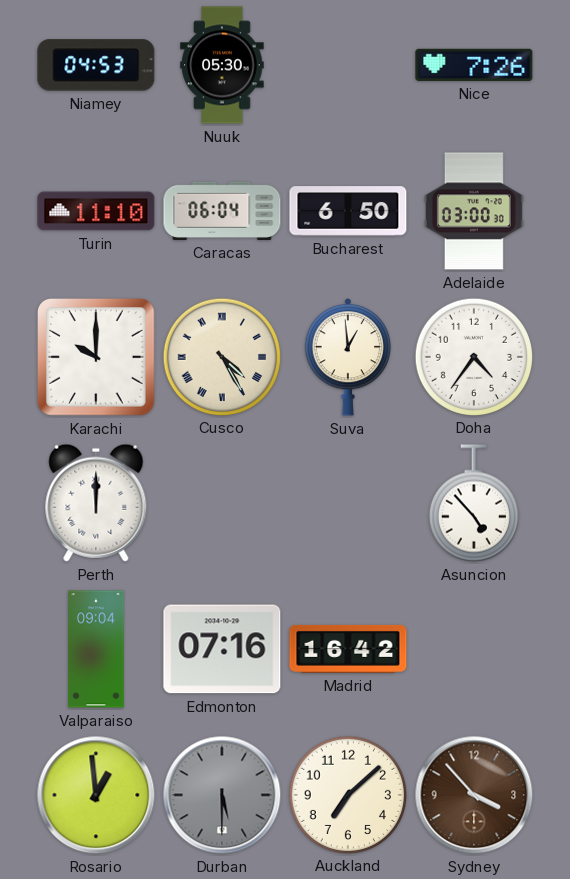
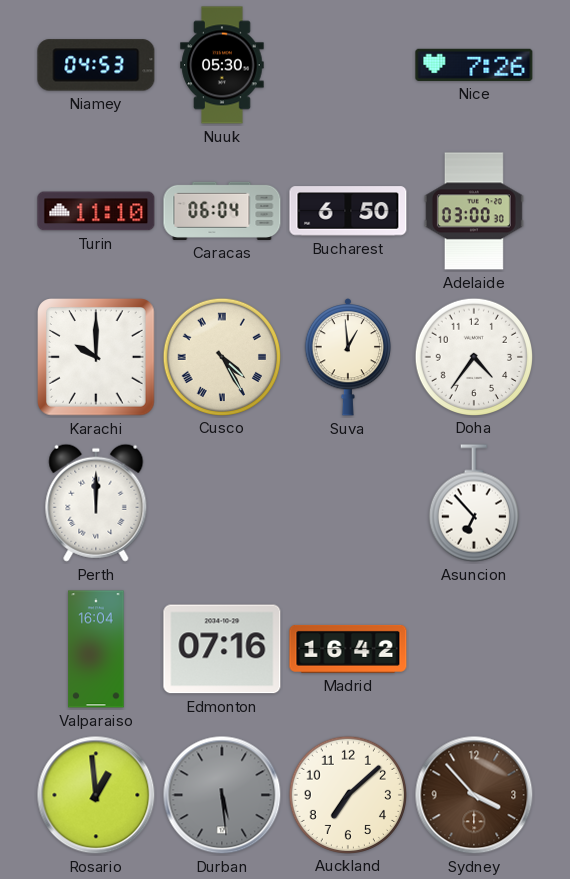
Asuncion: 4:53 -> 6:53
Valparaiso: 09:04 -> 16:04
Durban: 5:30 -> 5:29
